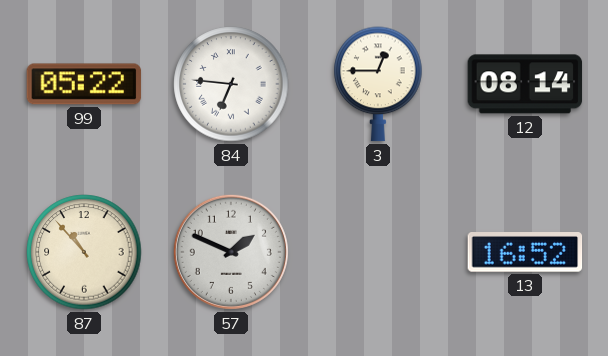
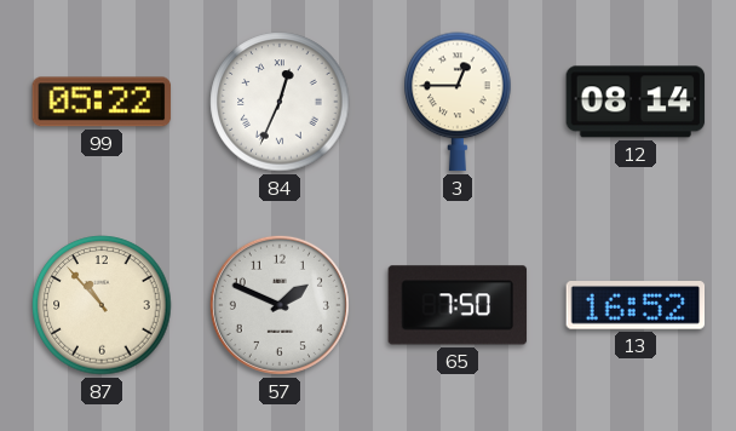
84: 6:46 -> 12:34
65: none -> 7:50
